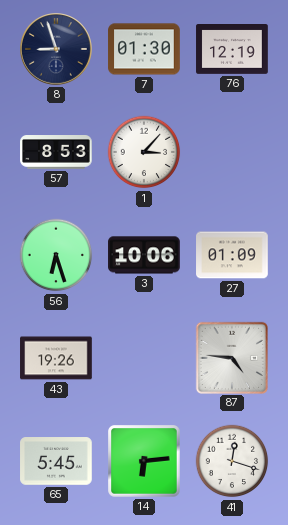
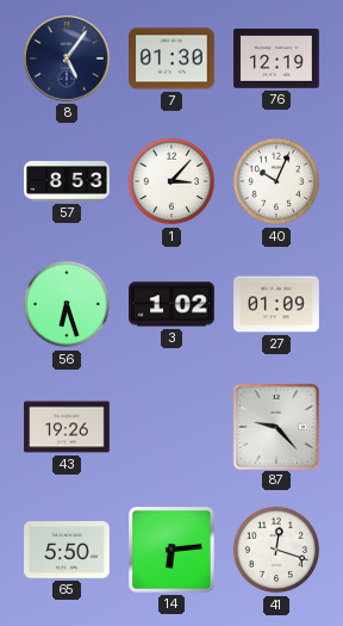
8: 8:57 -> 5:06
40: none -> 10:04
3: 10:06 -> 1:02
87: 4:46 -> 9:23
65: 5:45 -> 5:50
